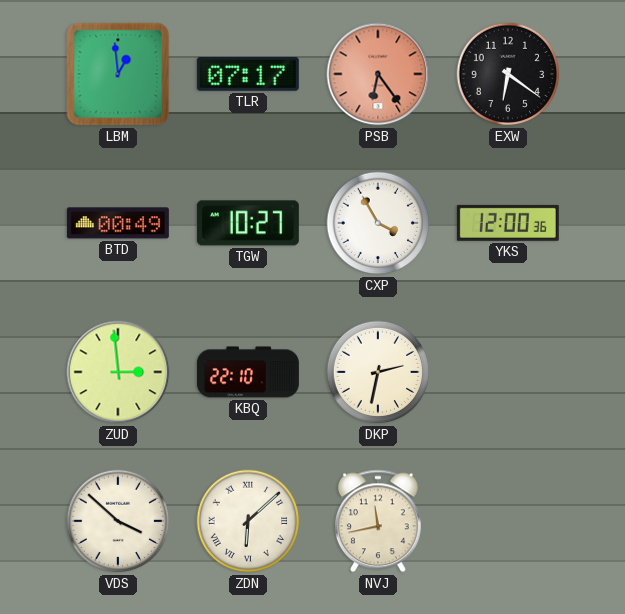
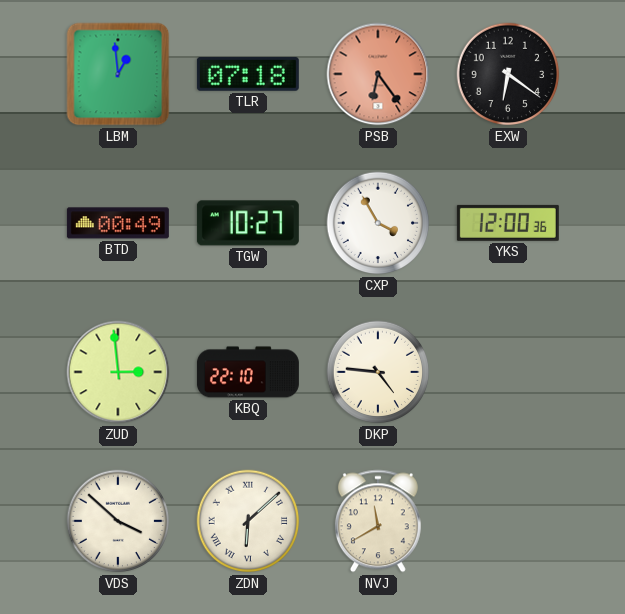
TLR: 07:17 -> 07:18
DKP: 2:32 -> 4:46
NVJ: 11:43 -> 11:40
